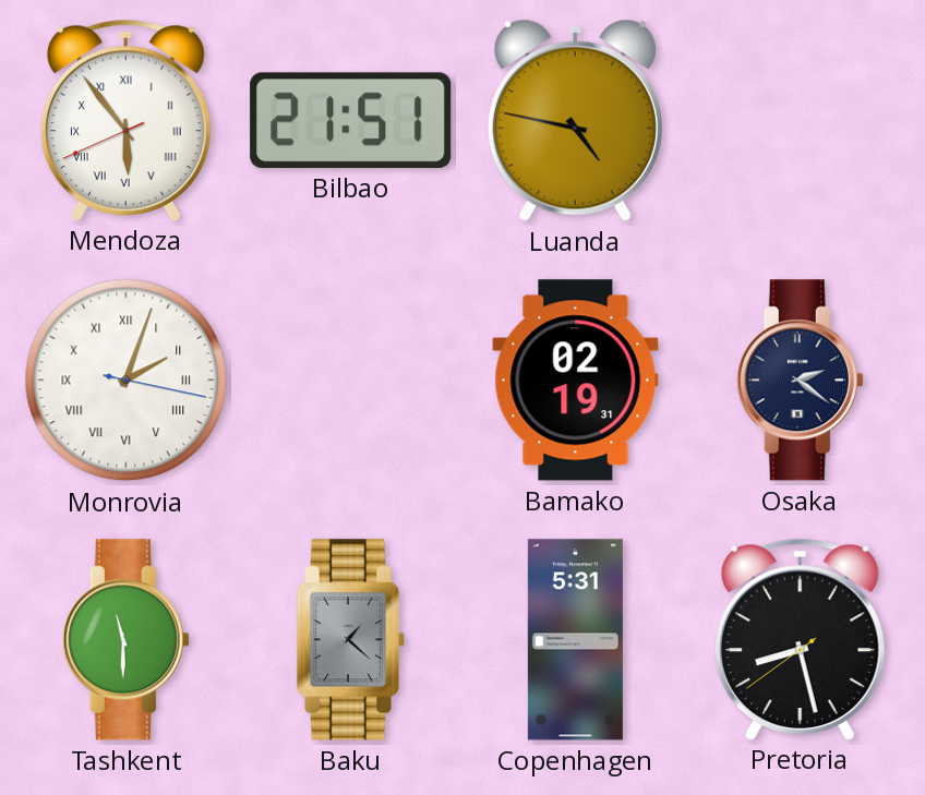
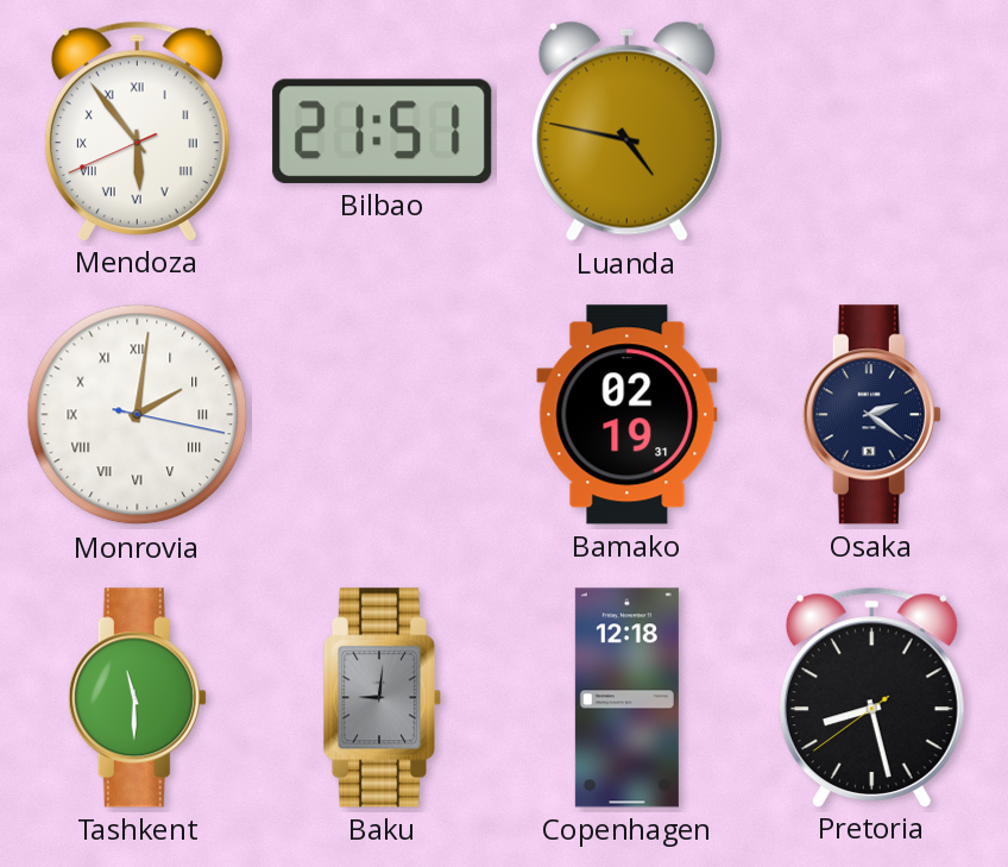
Monrovia: 2:03 -> 2:01
Baku: 1:22 -> 9:01
Copenhagen: 5:31 -> 12:18
